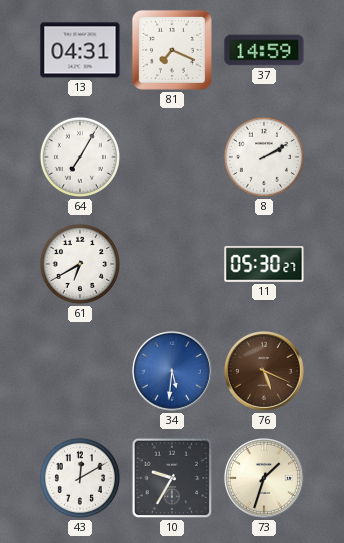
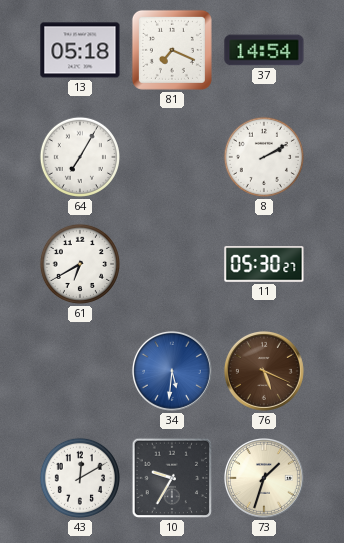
13: 04:31 -> 05:18
37: 14:59 -> 14:54
